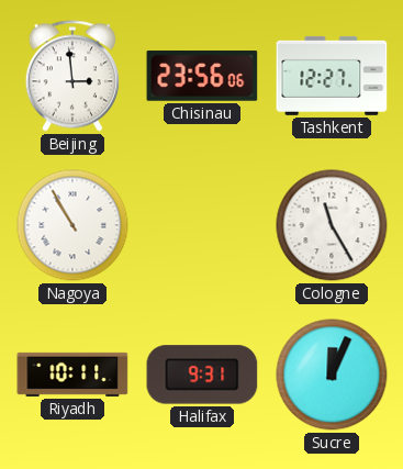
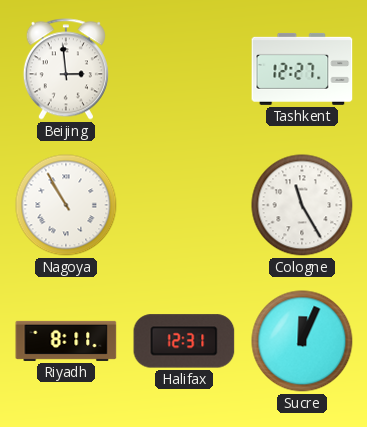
Chisinau: 23:56 -> none
Riyadh: 10:11 -> 8:11
Halifax: 9:31 -> 12:31
